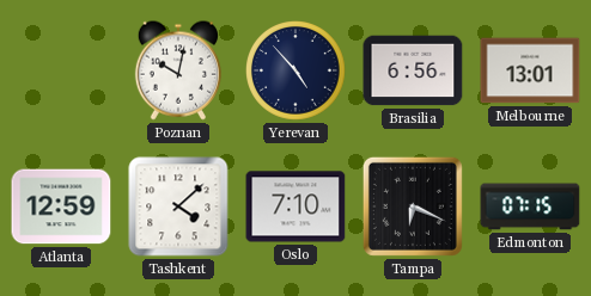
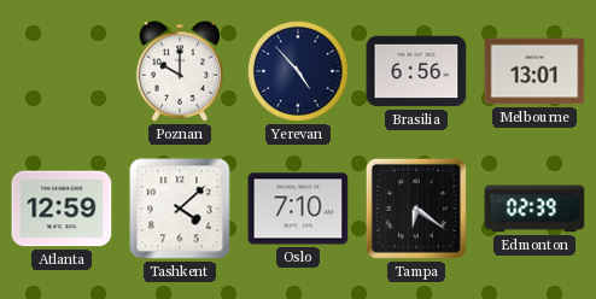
Poznan: 10:02 -> 10:00
Tampa: 6:19 -> 6:21
Edmonton: 07:15 -> 02:39
